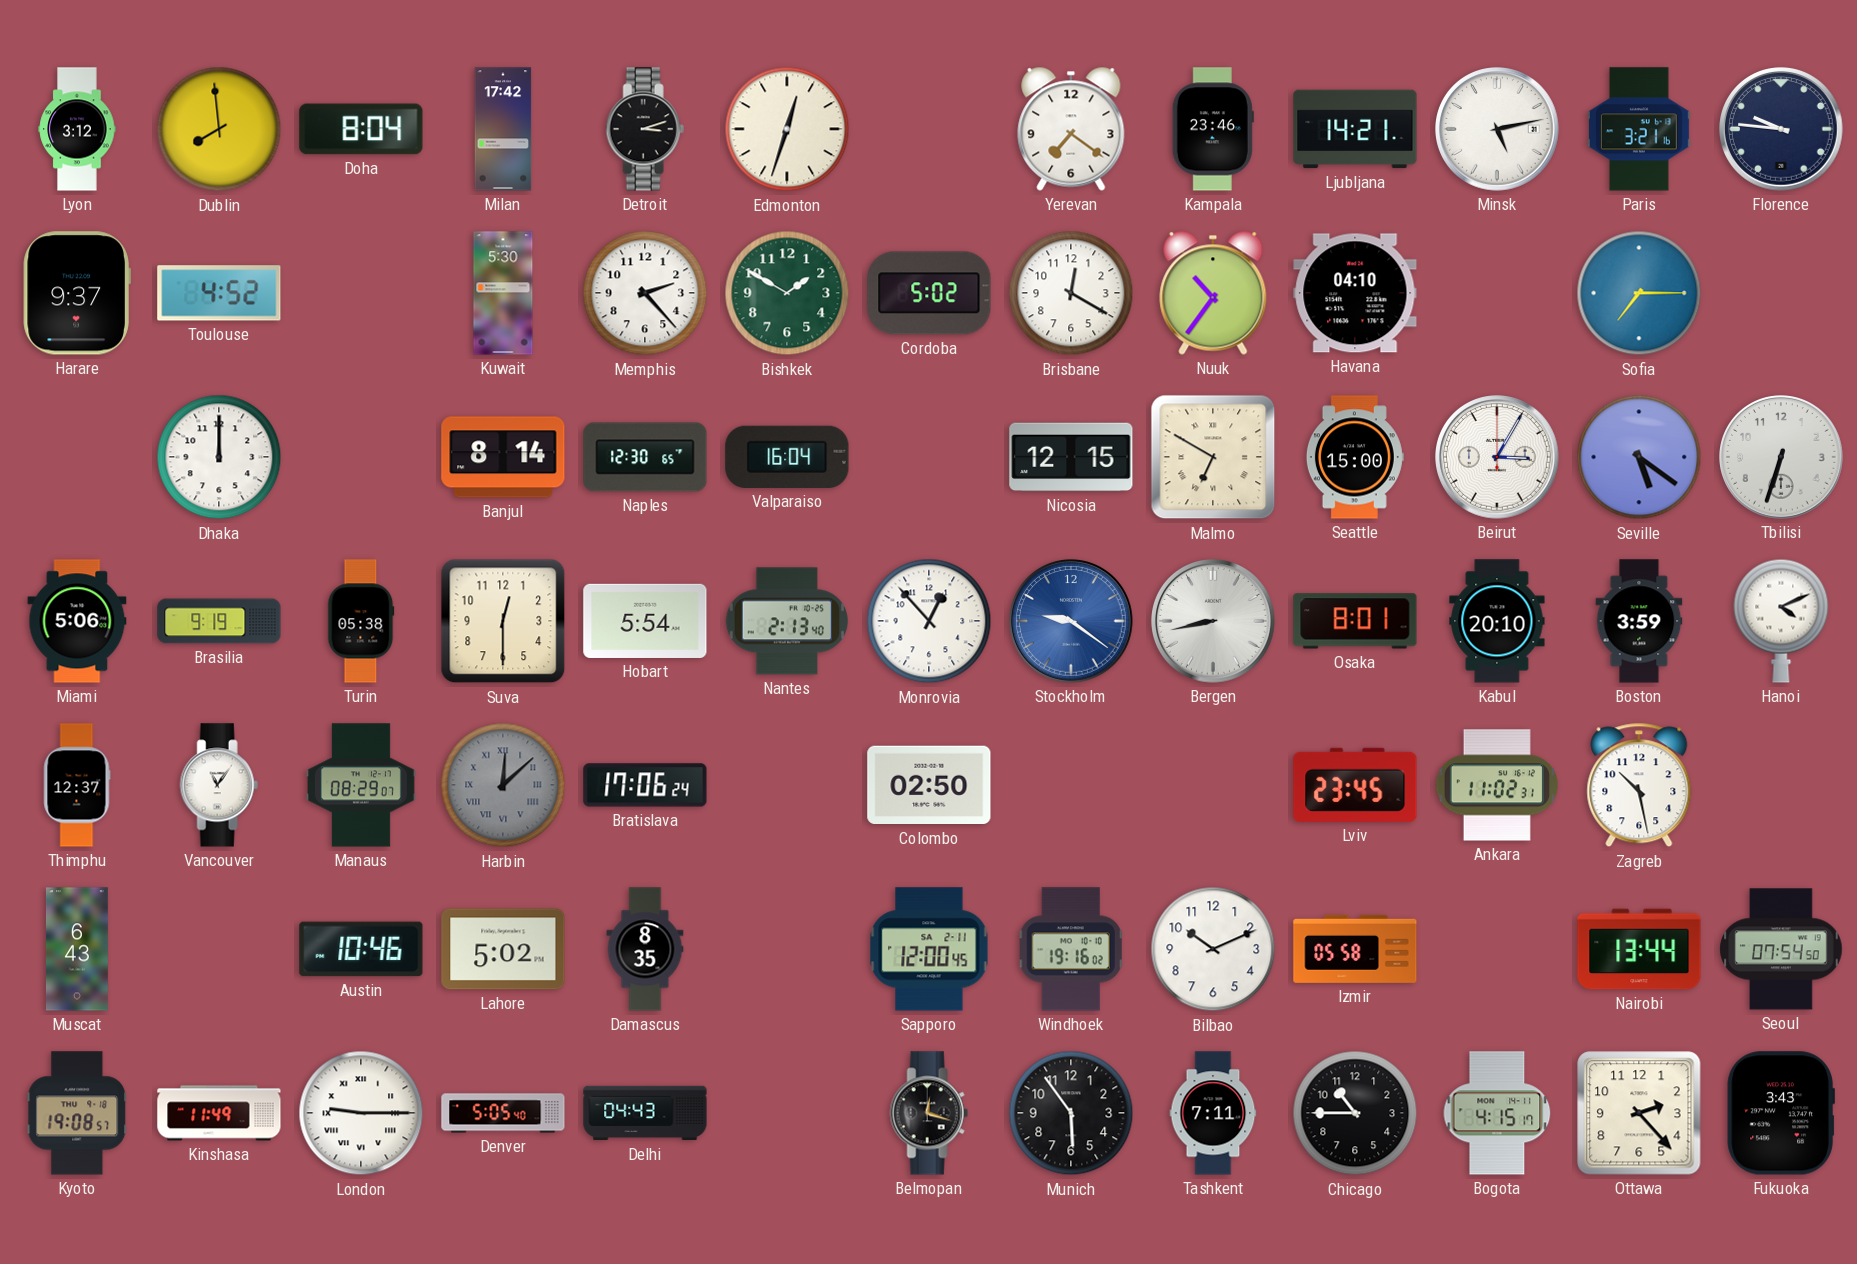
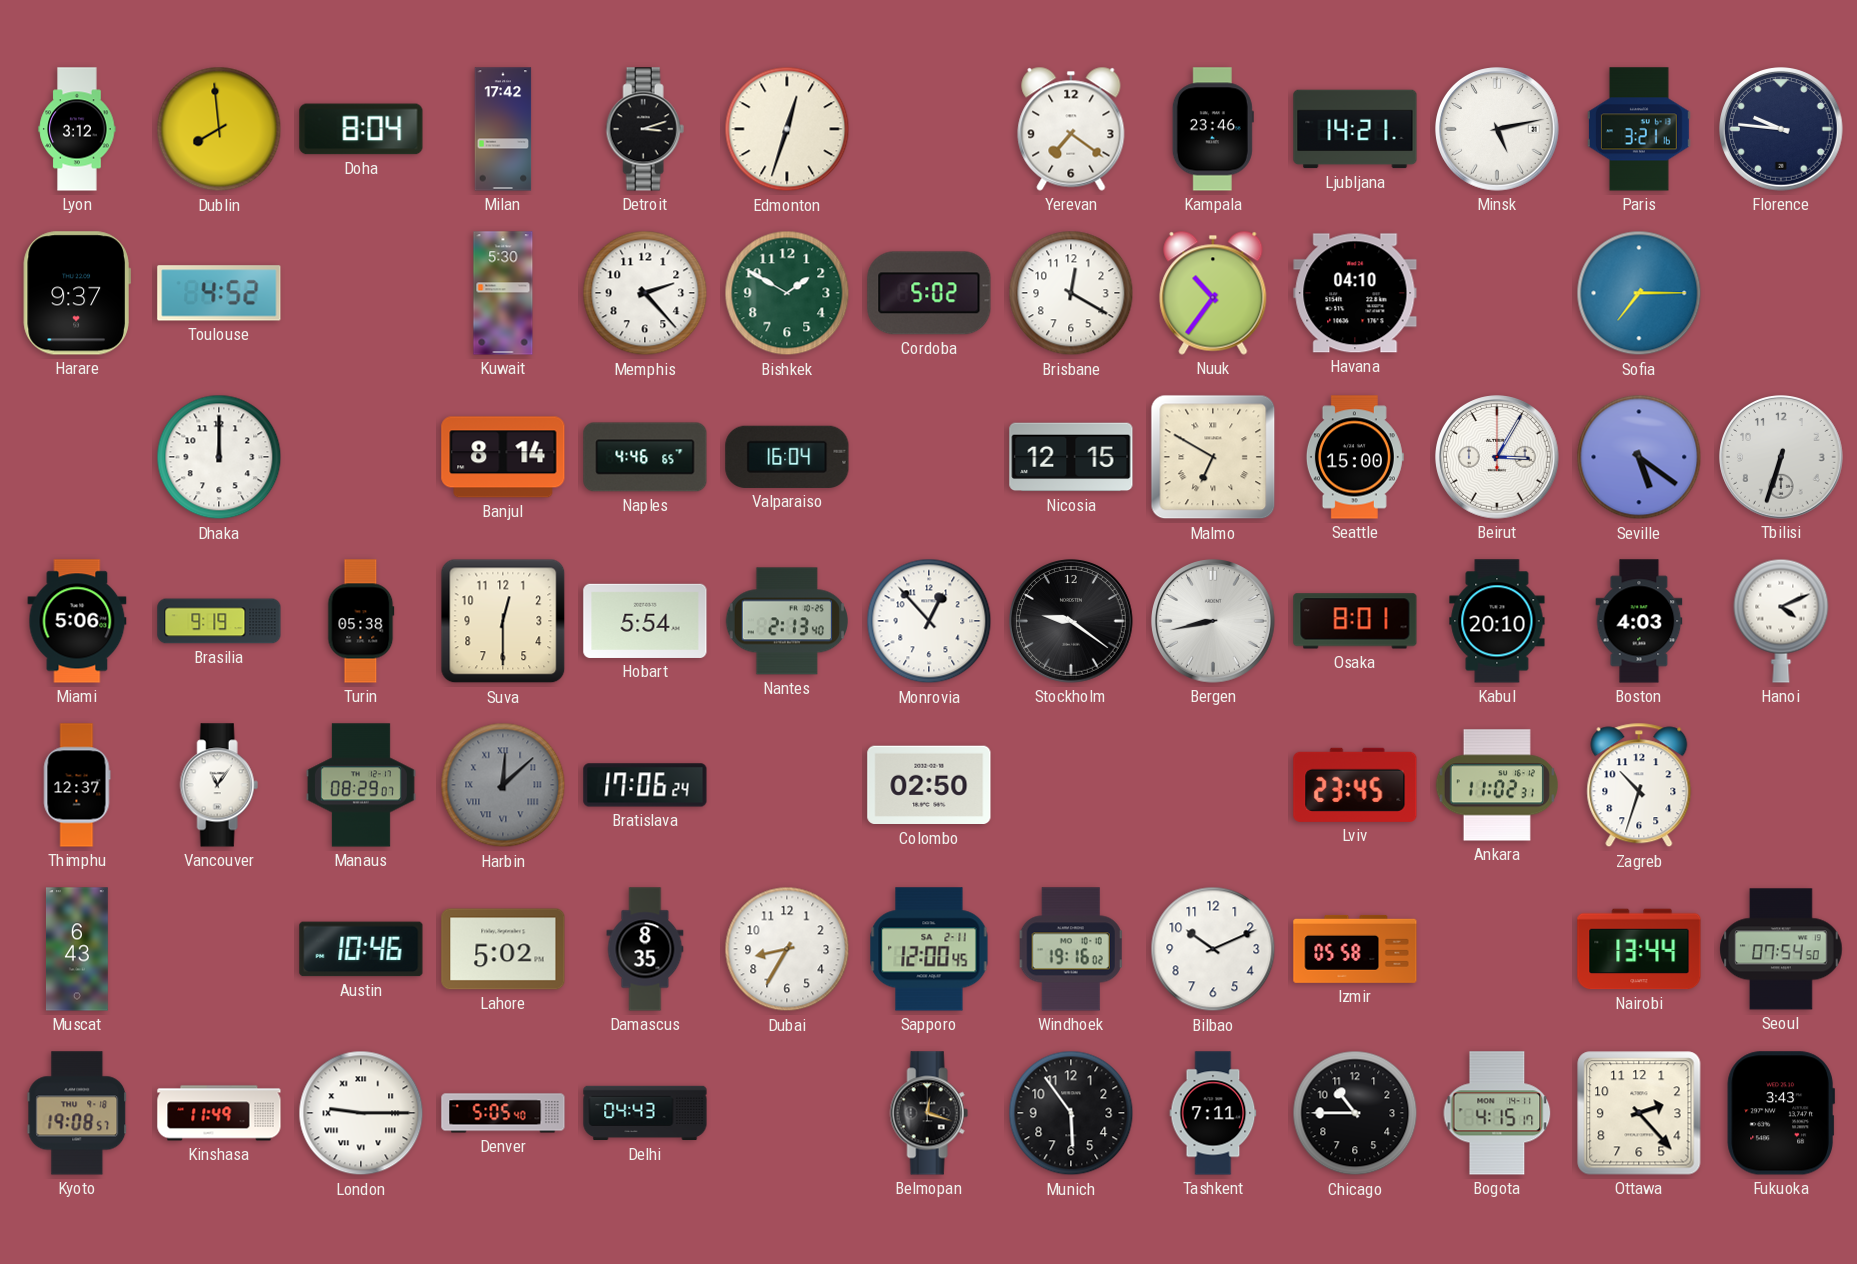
Naples: 12:30 -> 4:46
Stockholm dial: blue -> black
Boston: 3:59 -> 4:03
Zagreb: 10:28 -> 10:33
Dubai: none -> 8:35
